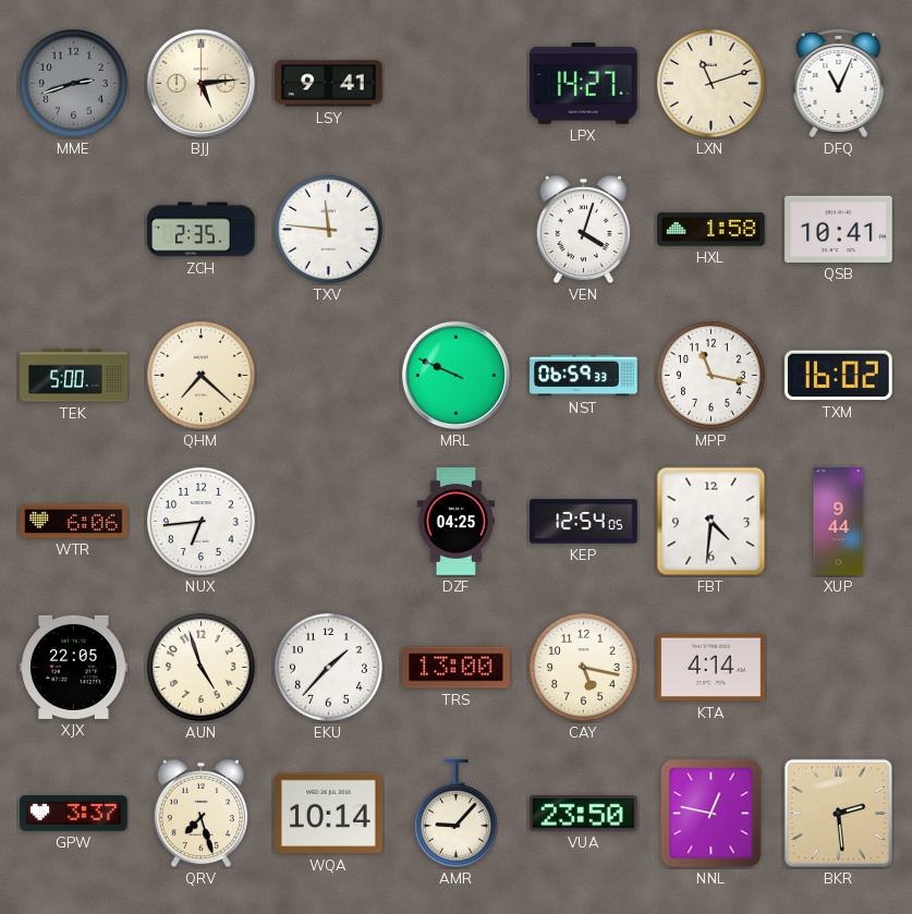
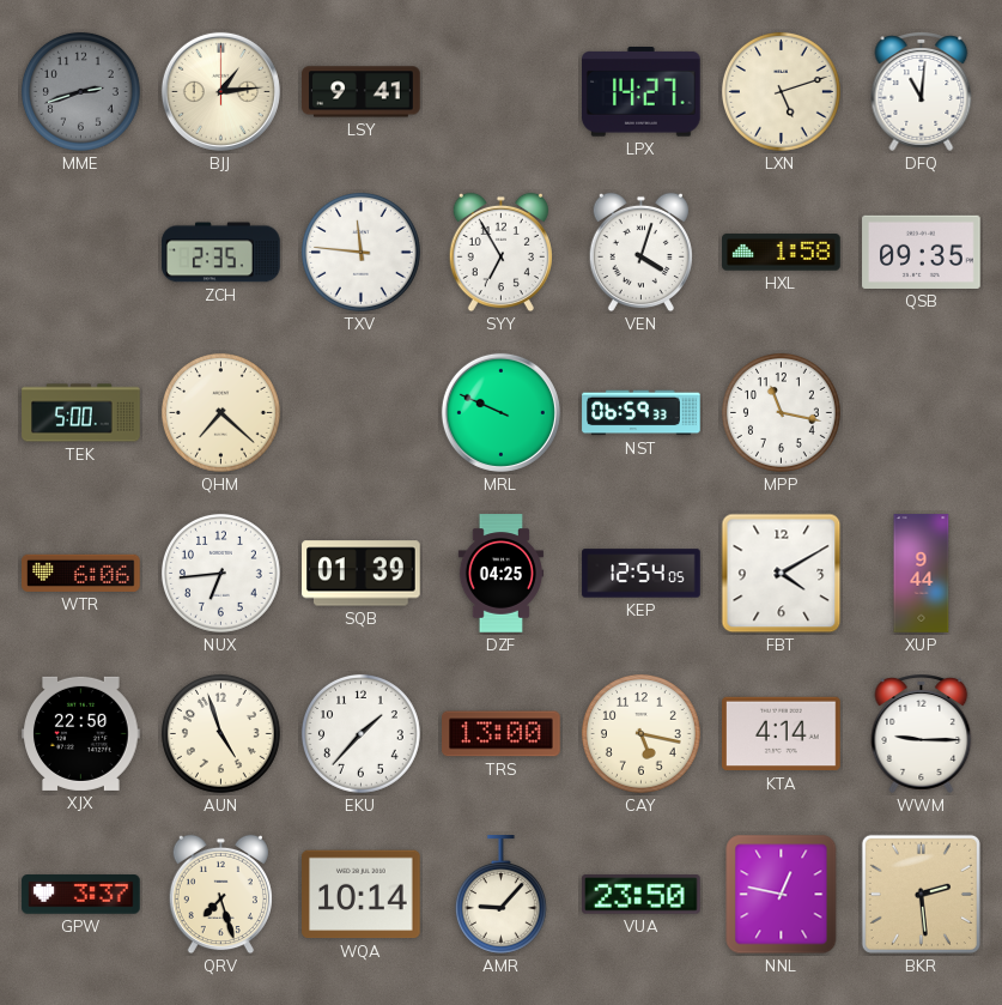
BJJ: 5:14 -> 1:14
LXN: 11:12 -> 5:12
DFQ: 11:04 -> 11:01
SYY: none -> 6:55
QSB: 10:41 -> 09:35
TXM: 16:02 -> none
SQB: none -> 01:39
FBT: 4:31 -> 4:10
XJX: 22:05 -> 22:50
WWM: none -> 9:15
